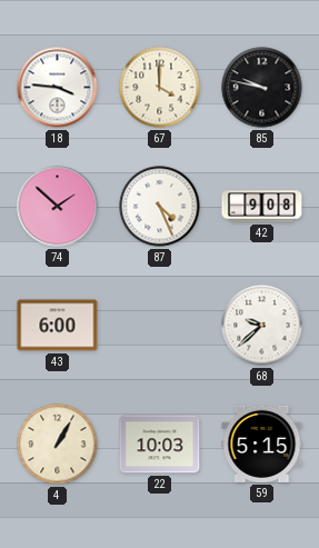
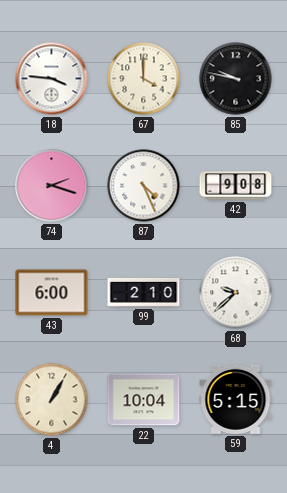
74: 1:52 -> 2:18
99: none -> 2:10
22: 10:03 -> 10:04
